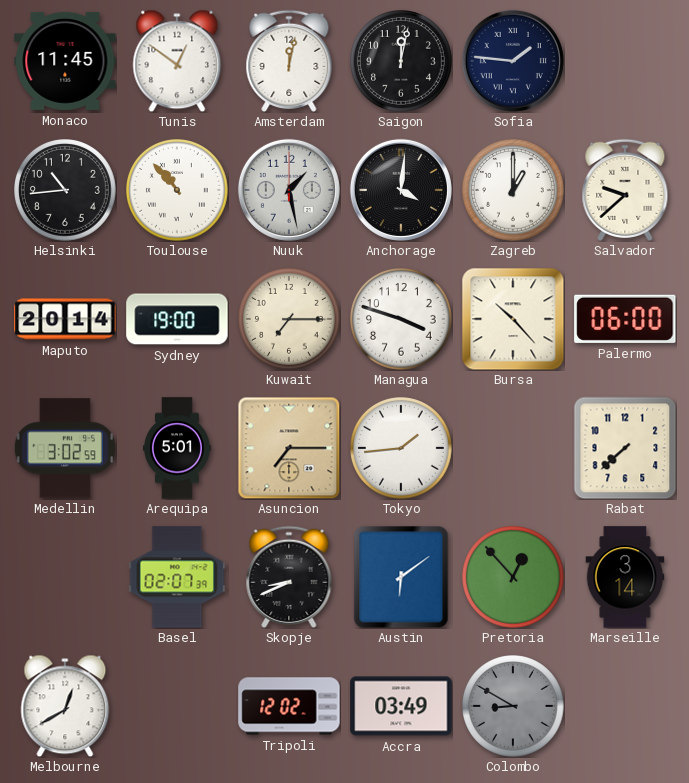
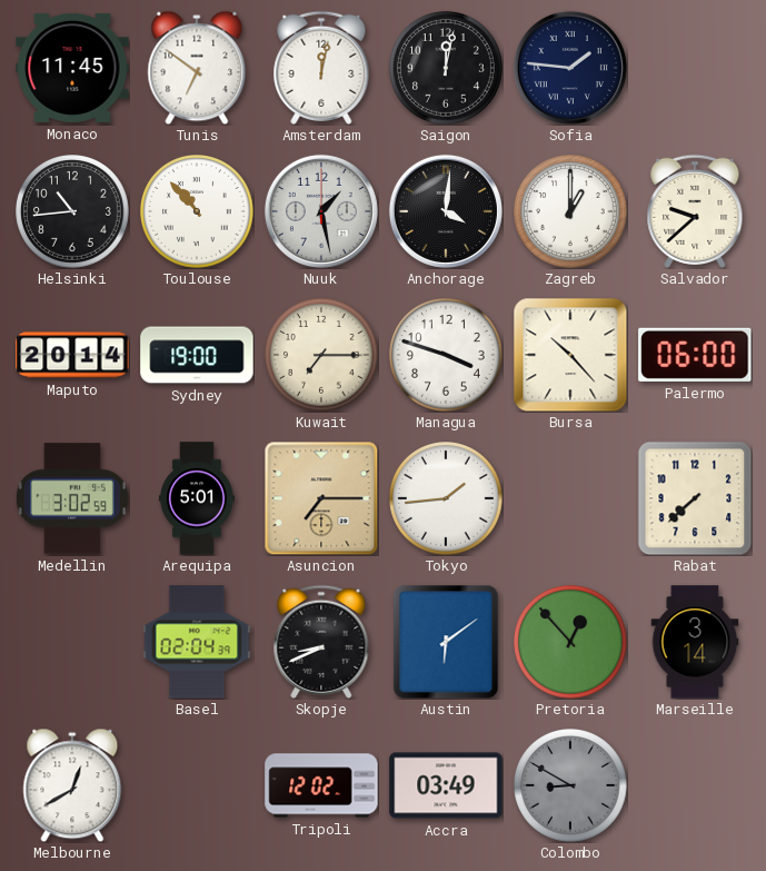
Tunis: 12:51 -> 6:51
Basel: 02:07 -> 02:04
